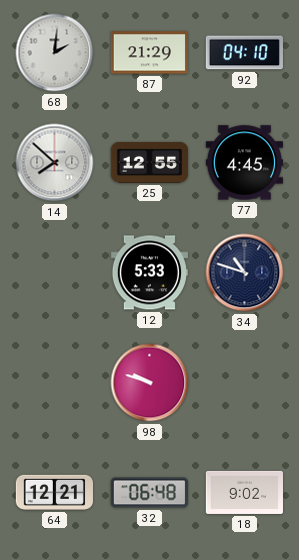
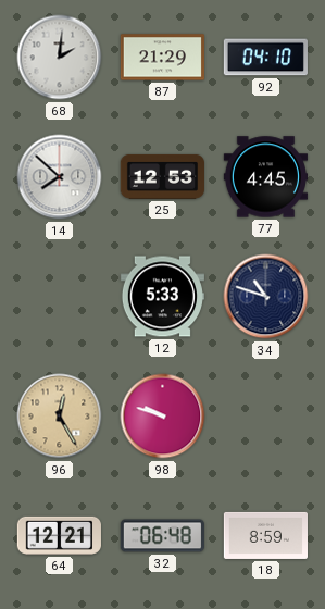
25: 12:55 -> 12:53
96: none -> 12:25
18: 9:02 -> 8:59
